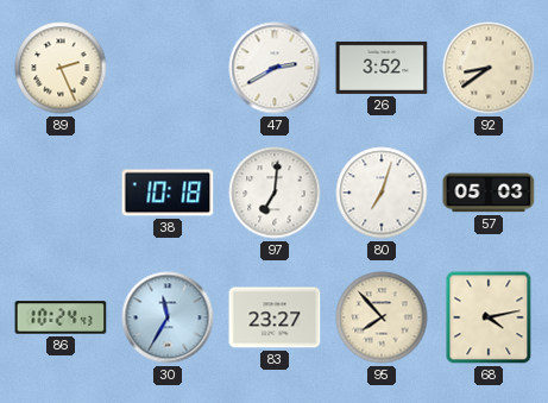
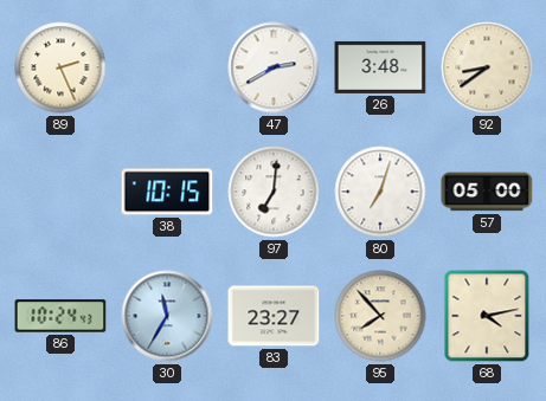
26: 3:52 -> 3:48
38: 10:18 -> 10:15
57: 05:03 -> 05:00
